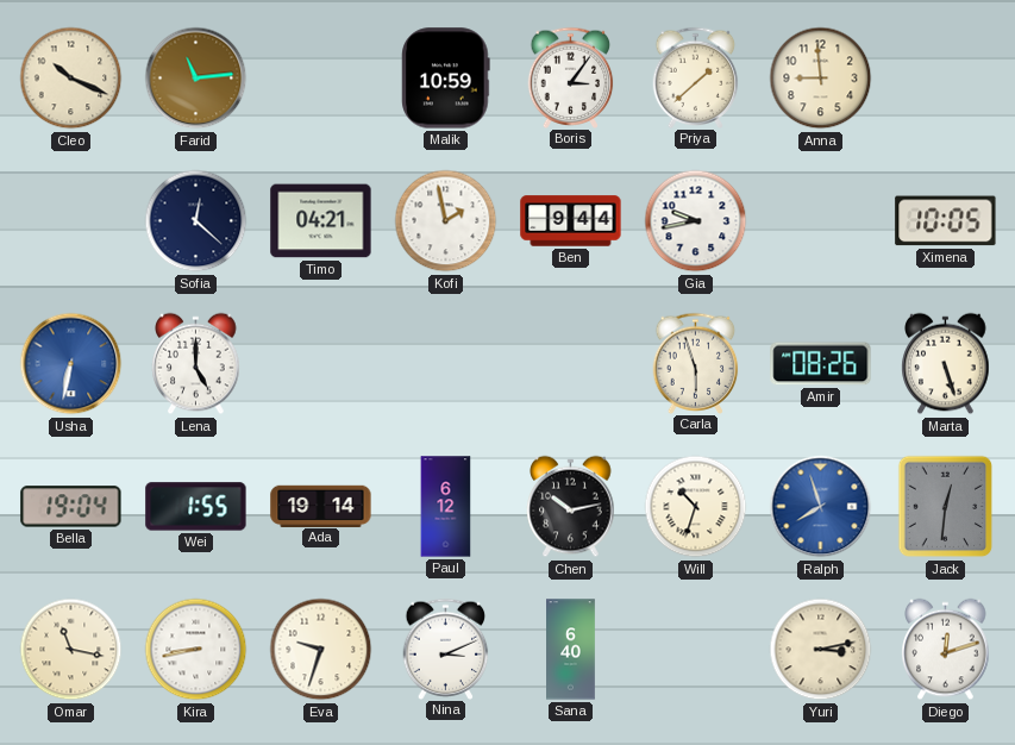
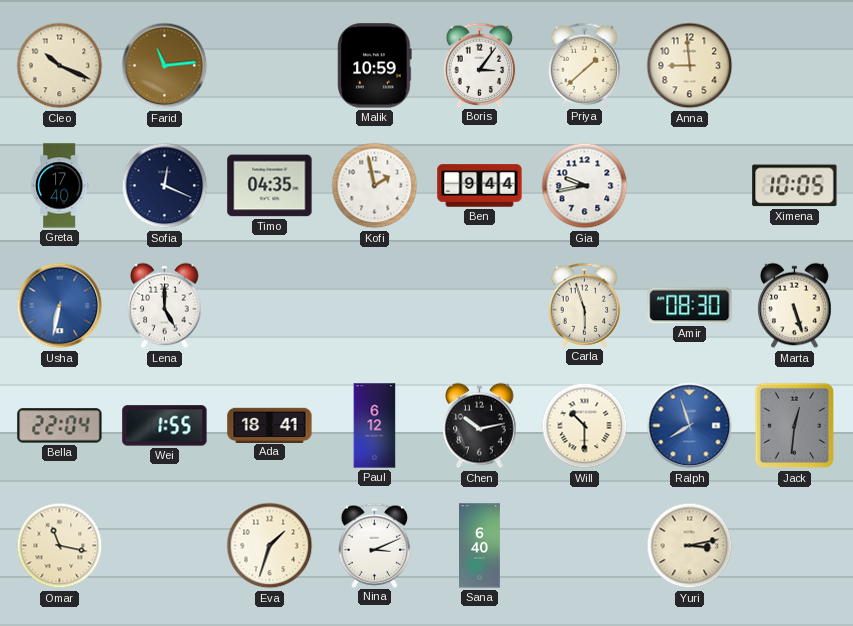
Greta: none -> 17:40
Sofia: 12:22 -> 12:19
Timo: 04:21 -> 04:35
Amir: 08:26 -> 08:30
Bella: 19:04 -> 22:04
Ada: 19:14 -> 18:41
Will: 10:33 -> 10:30
Kira: 8:43 -> none
Eva: 9:33 -> 1:33
Diego: 12:12 -> none
